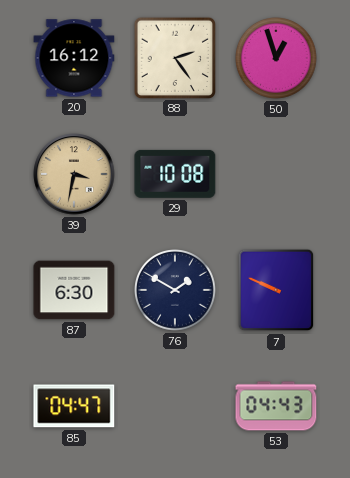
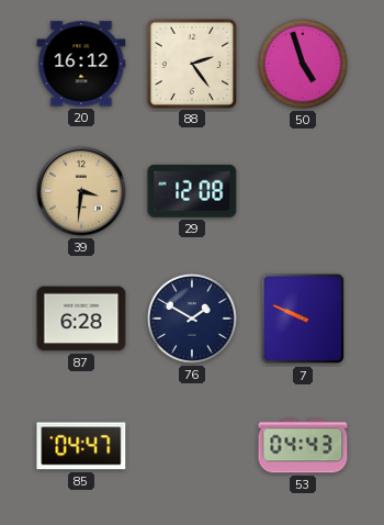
50: 12:57 -> 4:57
39: 3:32 -> 3:31
29: 10:08 -> 12:08
87: 6:30 -> 6:28
